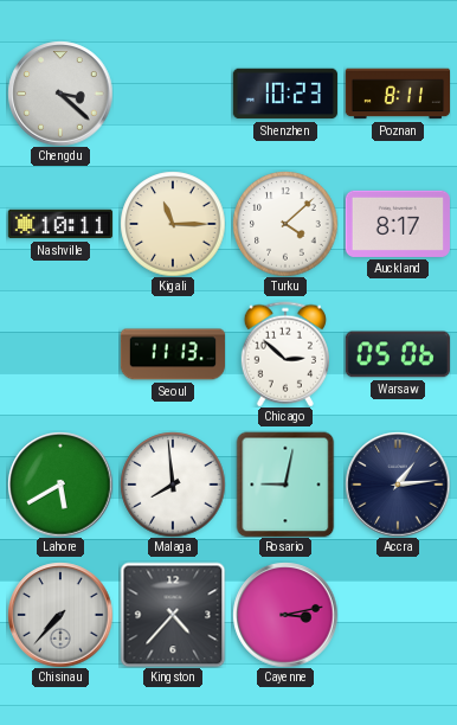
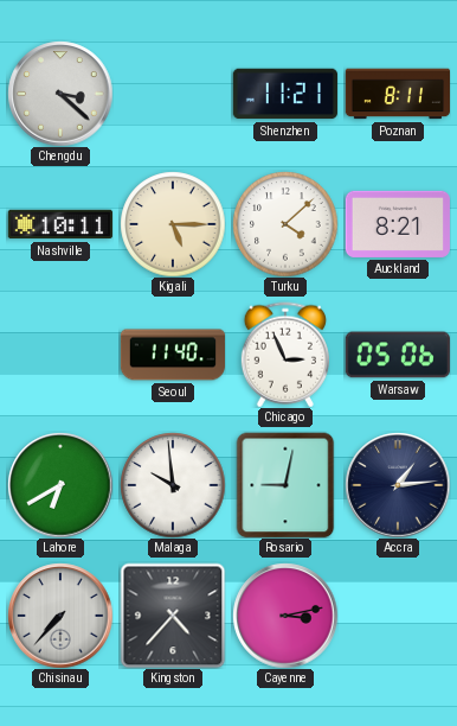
Shenzhen: 10:23 -> 11:21
Kigali: 11:15 -> 5:15
Auckland: 8:17 -> 8:21
Seoul: 11:13 -> 11:40
Chicago: 2:52 -> 2:56
Lahore: 5:40 -> 6:40
Malaga: 7:59 -> 9:59
